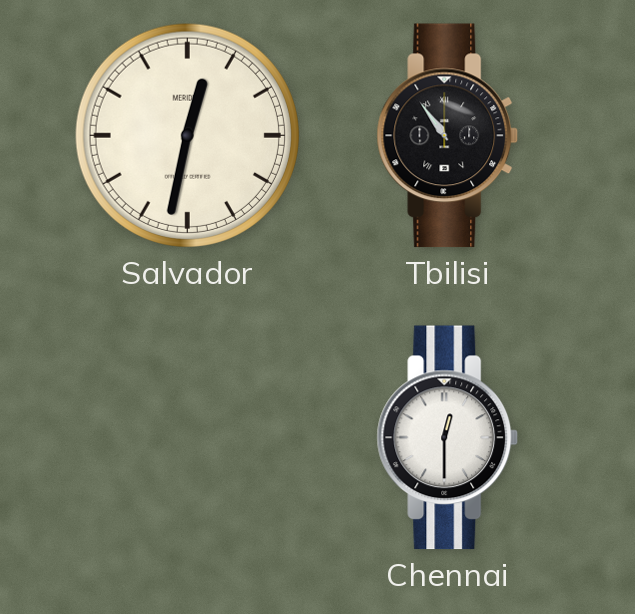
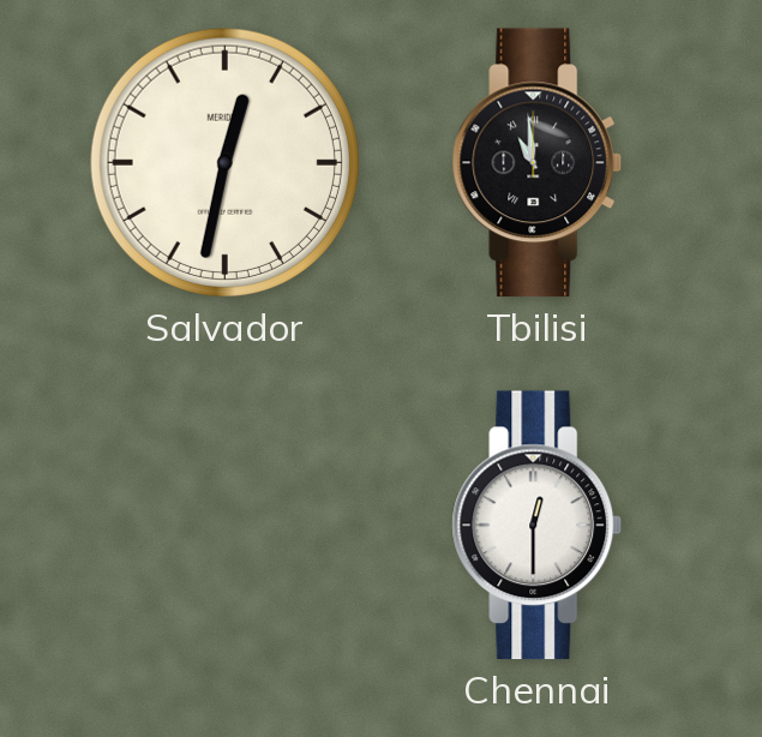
Tbilisi: 10:54 -> 10:59
